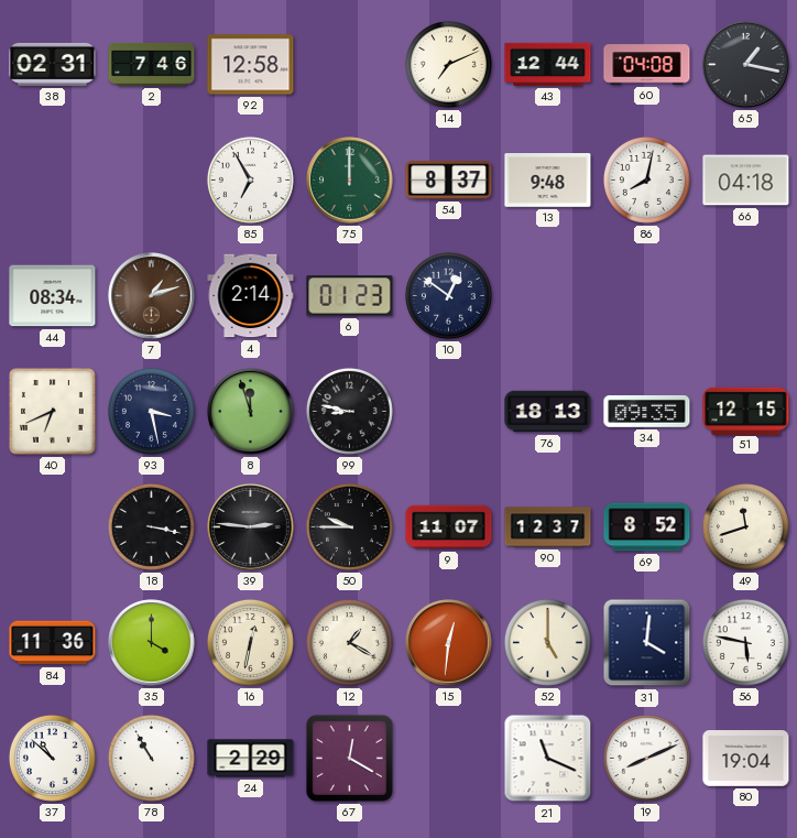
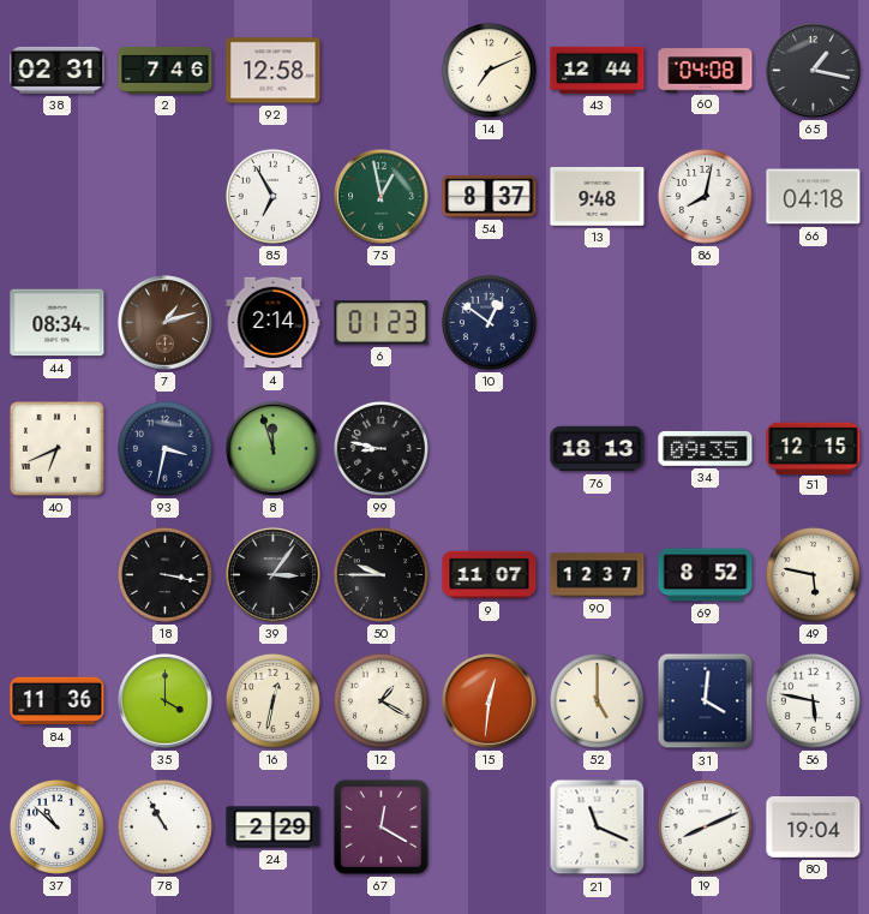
75: 12:00 -> 12:58
93: 3:28 -> 3:32
39: 2:46 -> 3:06
49: 11:42 -> 5:47
